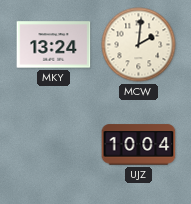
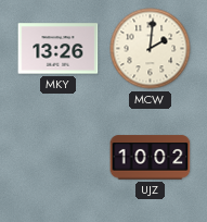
MKY: 13:24 -> 13:26
UJZ: 10:04 -> 10:02
